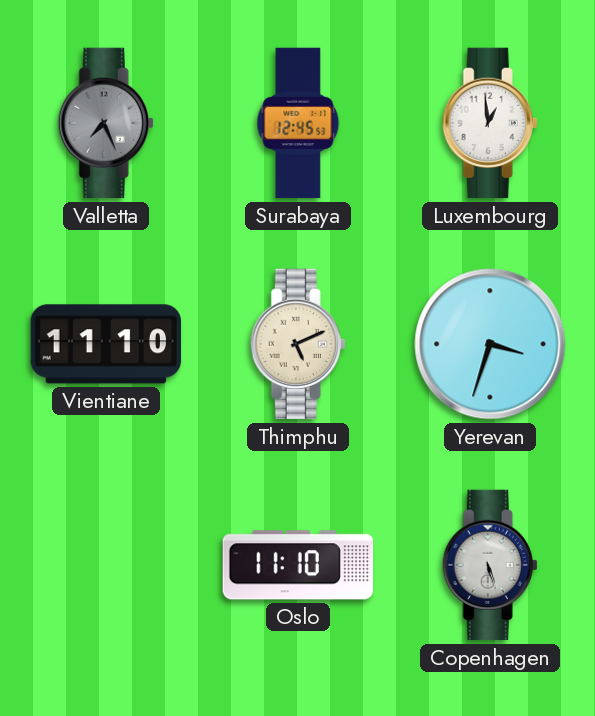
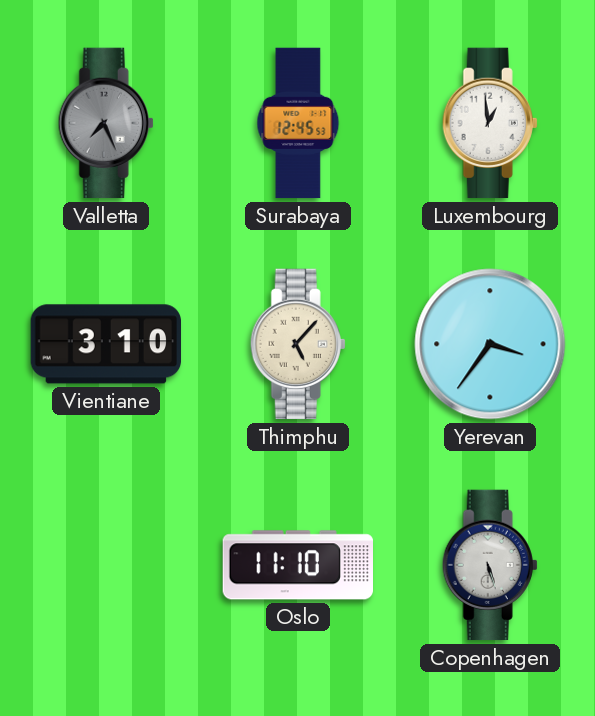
Vientiane: 11:10 -> 3:10
Thimphu: 5:11 -> 5:07
Yerevan: 3:33 -> 3:36
